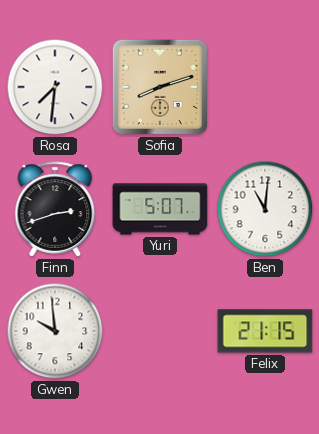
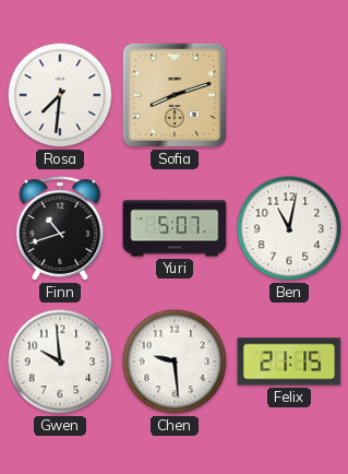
Finn: 2:42 -> 10:42
Ben: 11:01 -> 11:02
Chen: none -> 9:29
